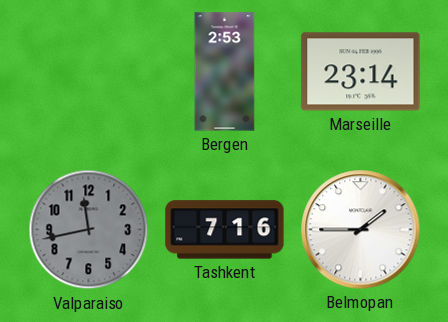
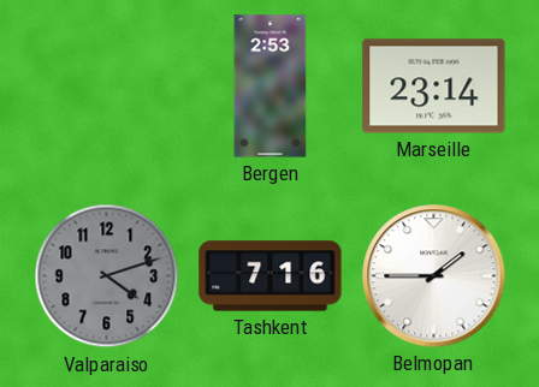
Valparaiso: 11:43 -> 4:12
